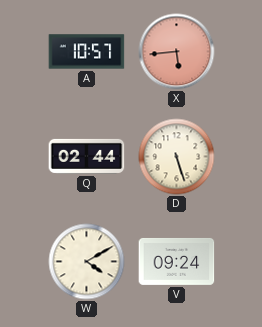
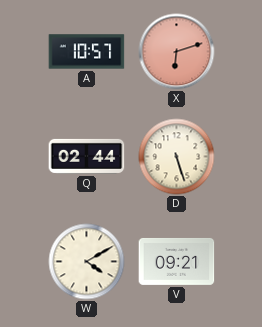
X: 5:44 -> 6:12
V: 09:24 -> 09:21
